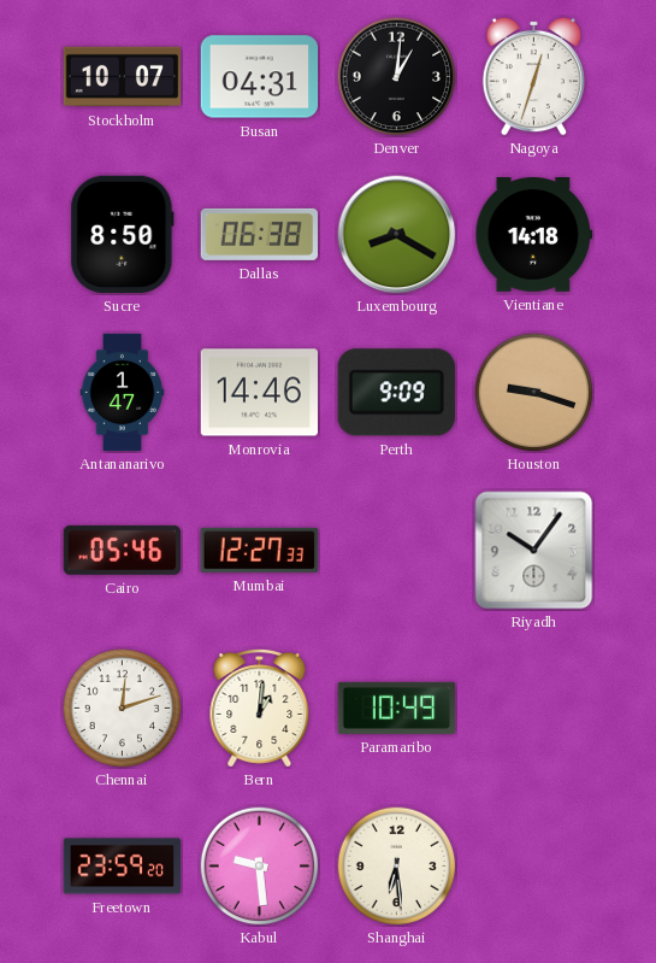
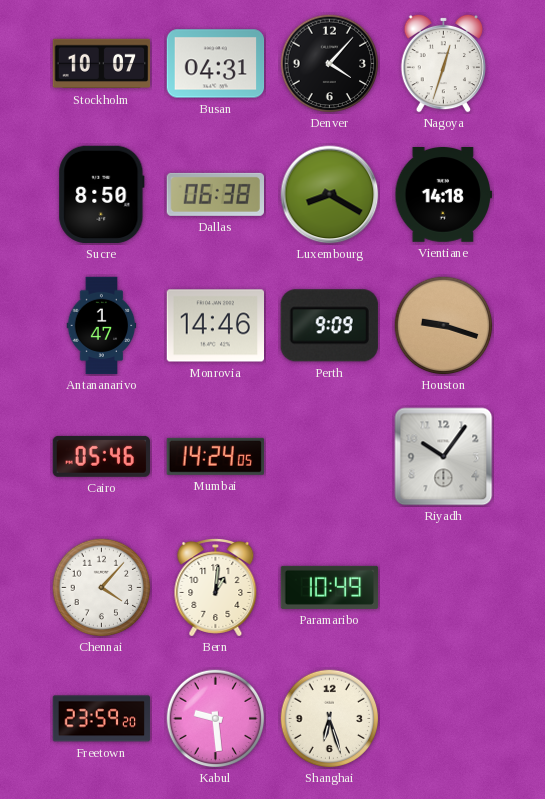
Denver: 1:01 -> 4:07
Mumbai: 12:27 -> 14:24
Chennai: 12:12 -> 4:07
Shanghai: 6:29 -> 6:27
